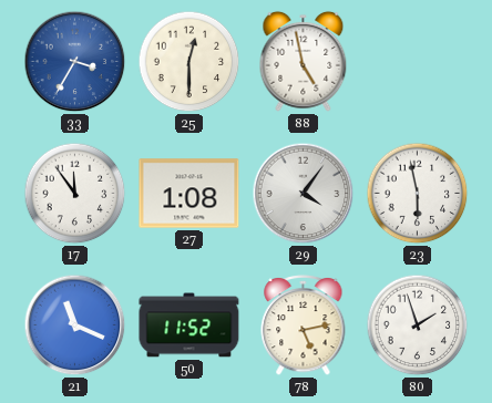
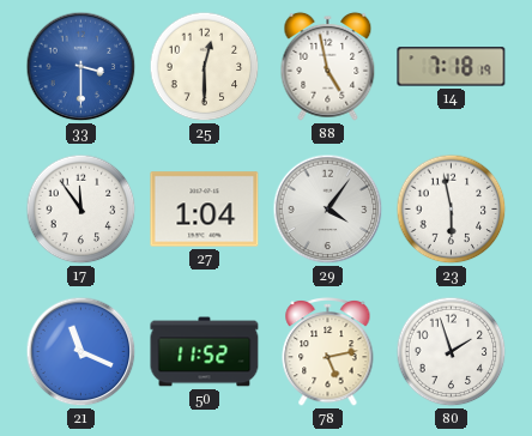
33: 3:35 -> 3:30
14: none -> 7:18
27: 1:08 -> 1:04
